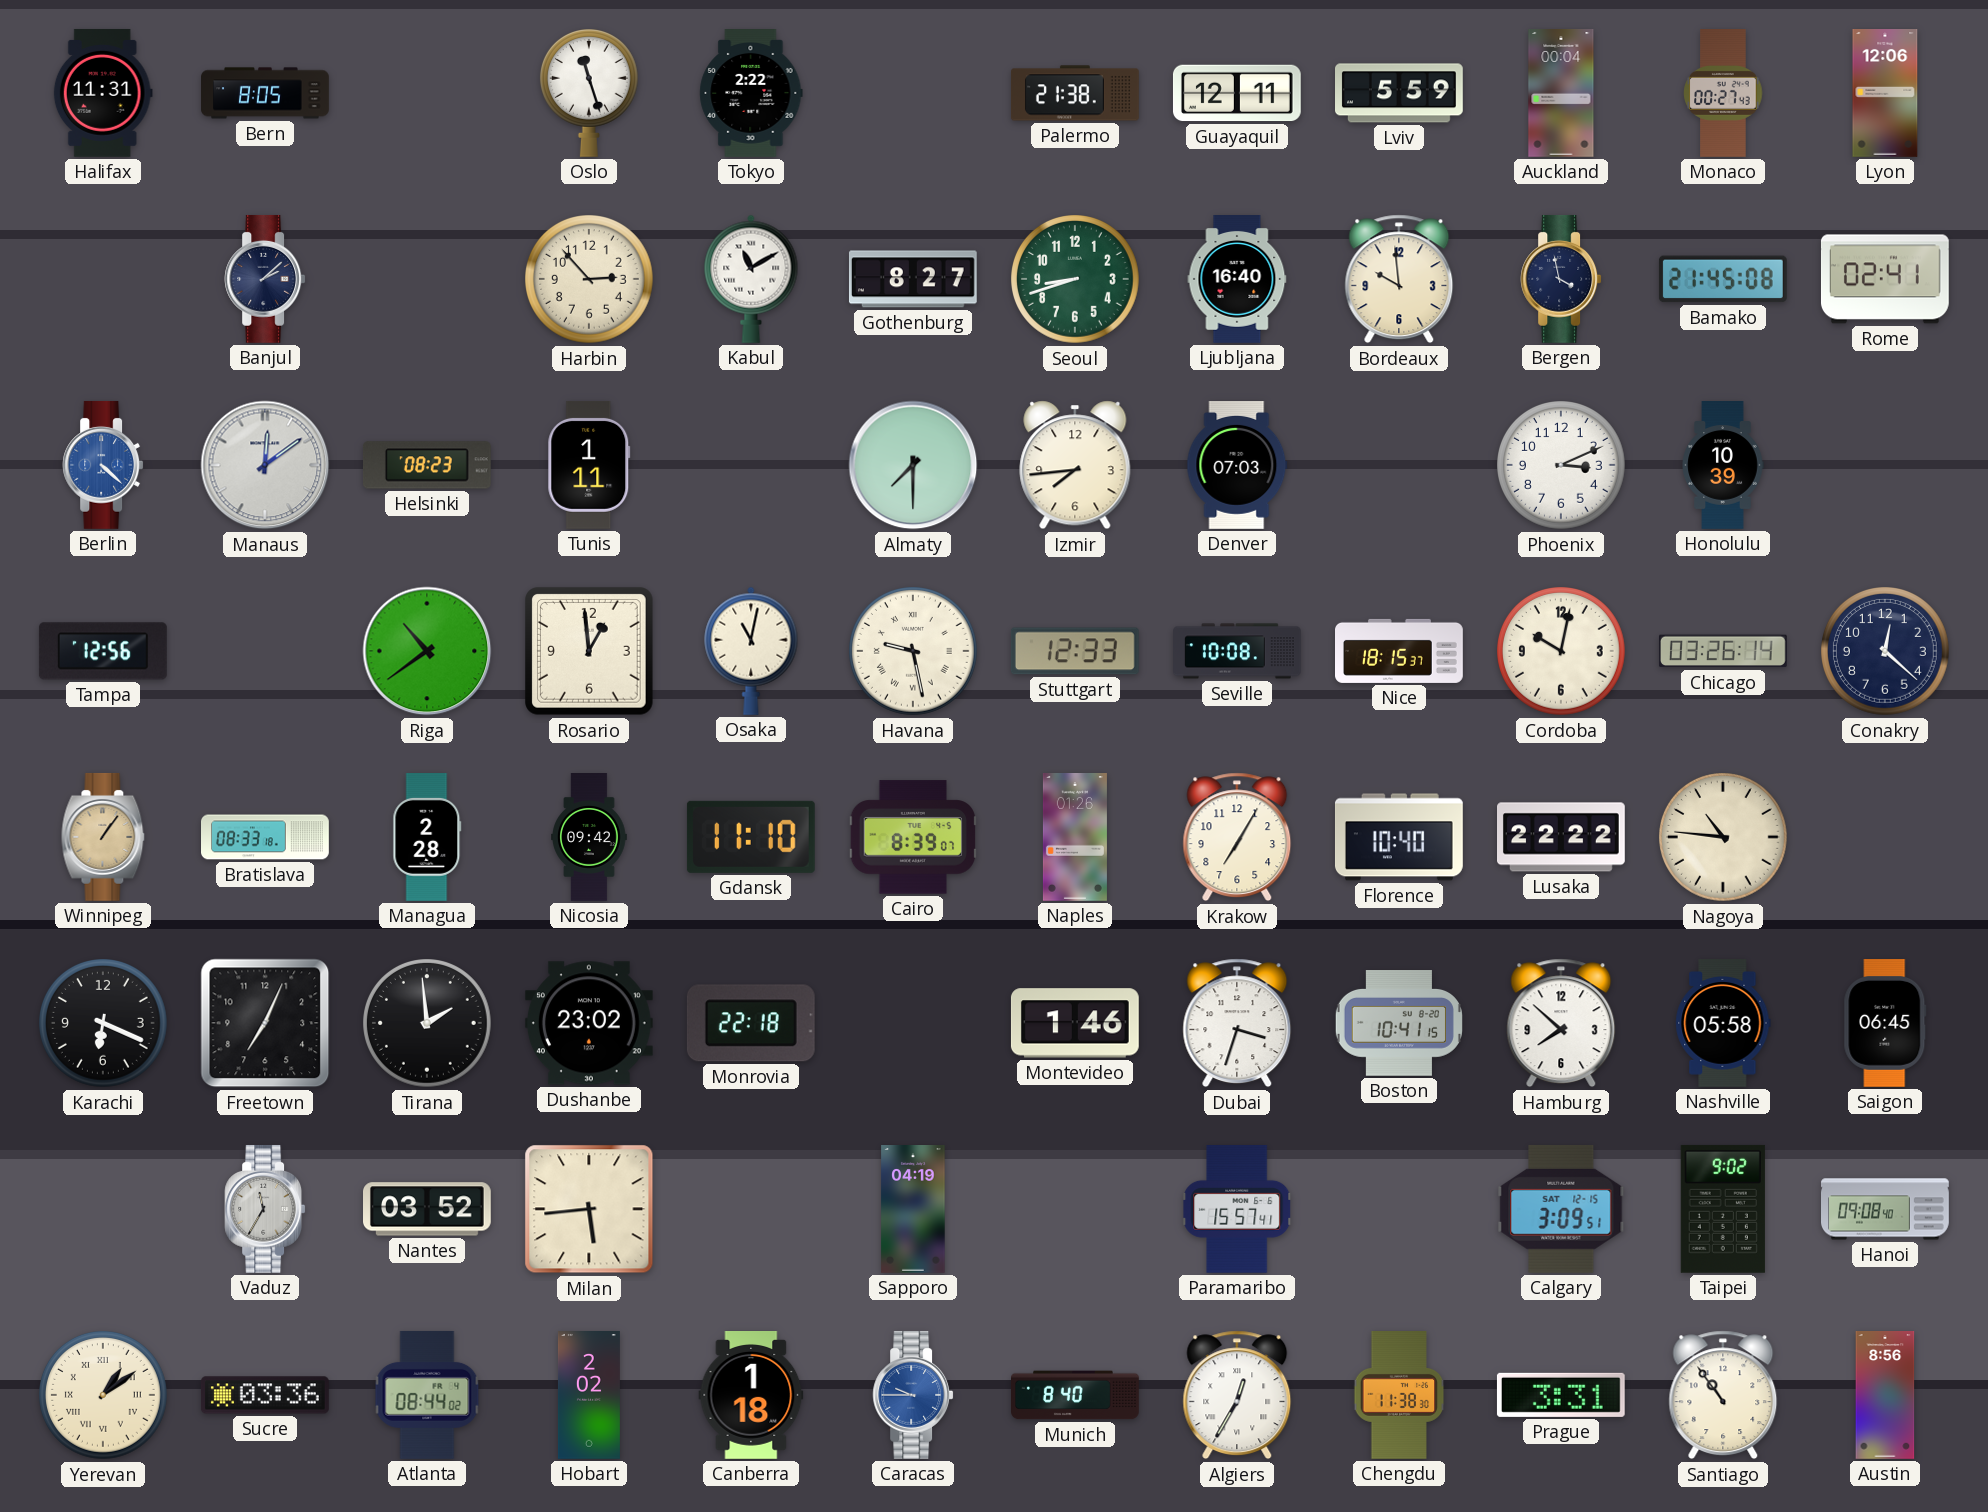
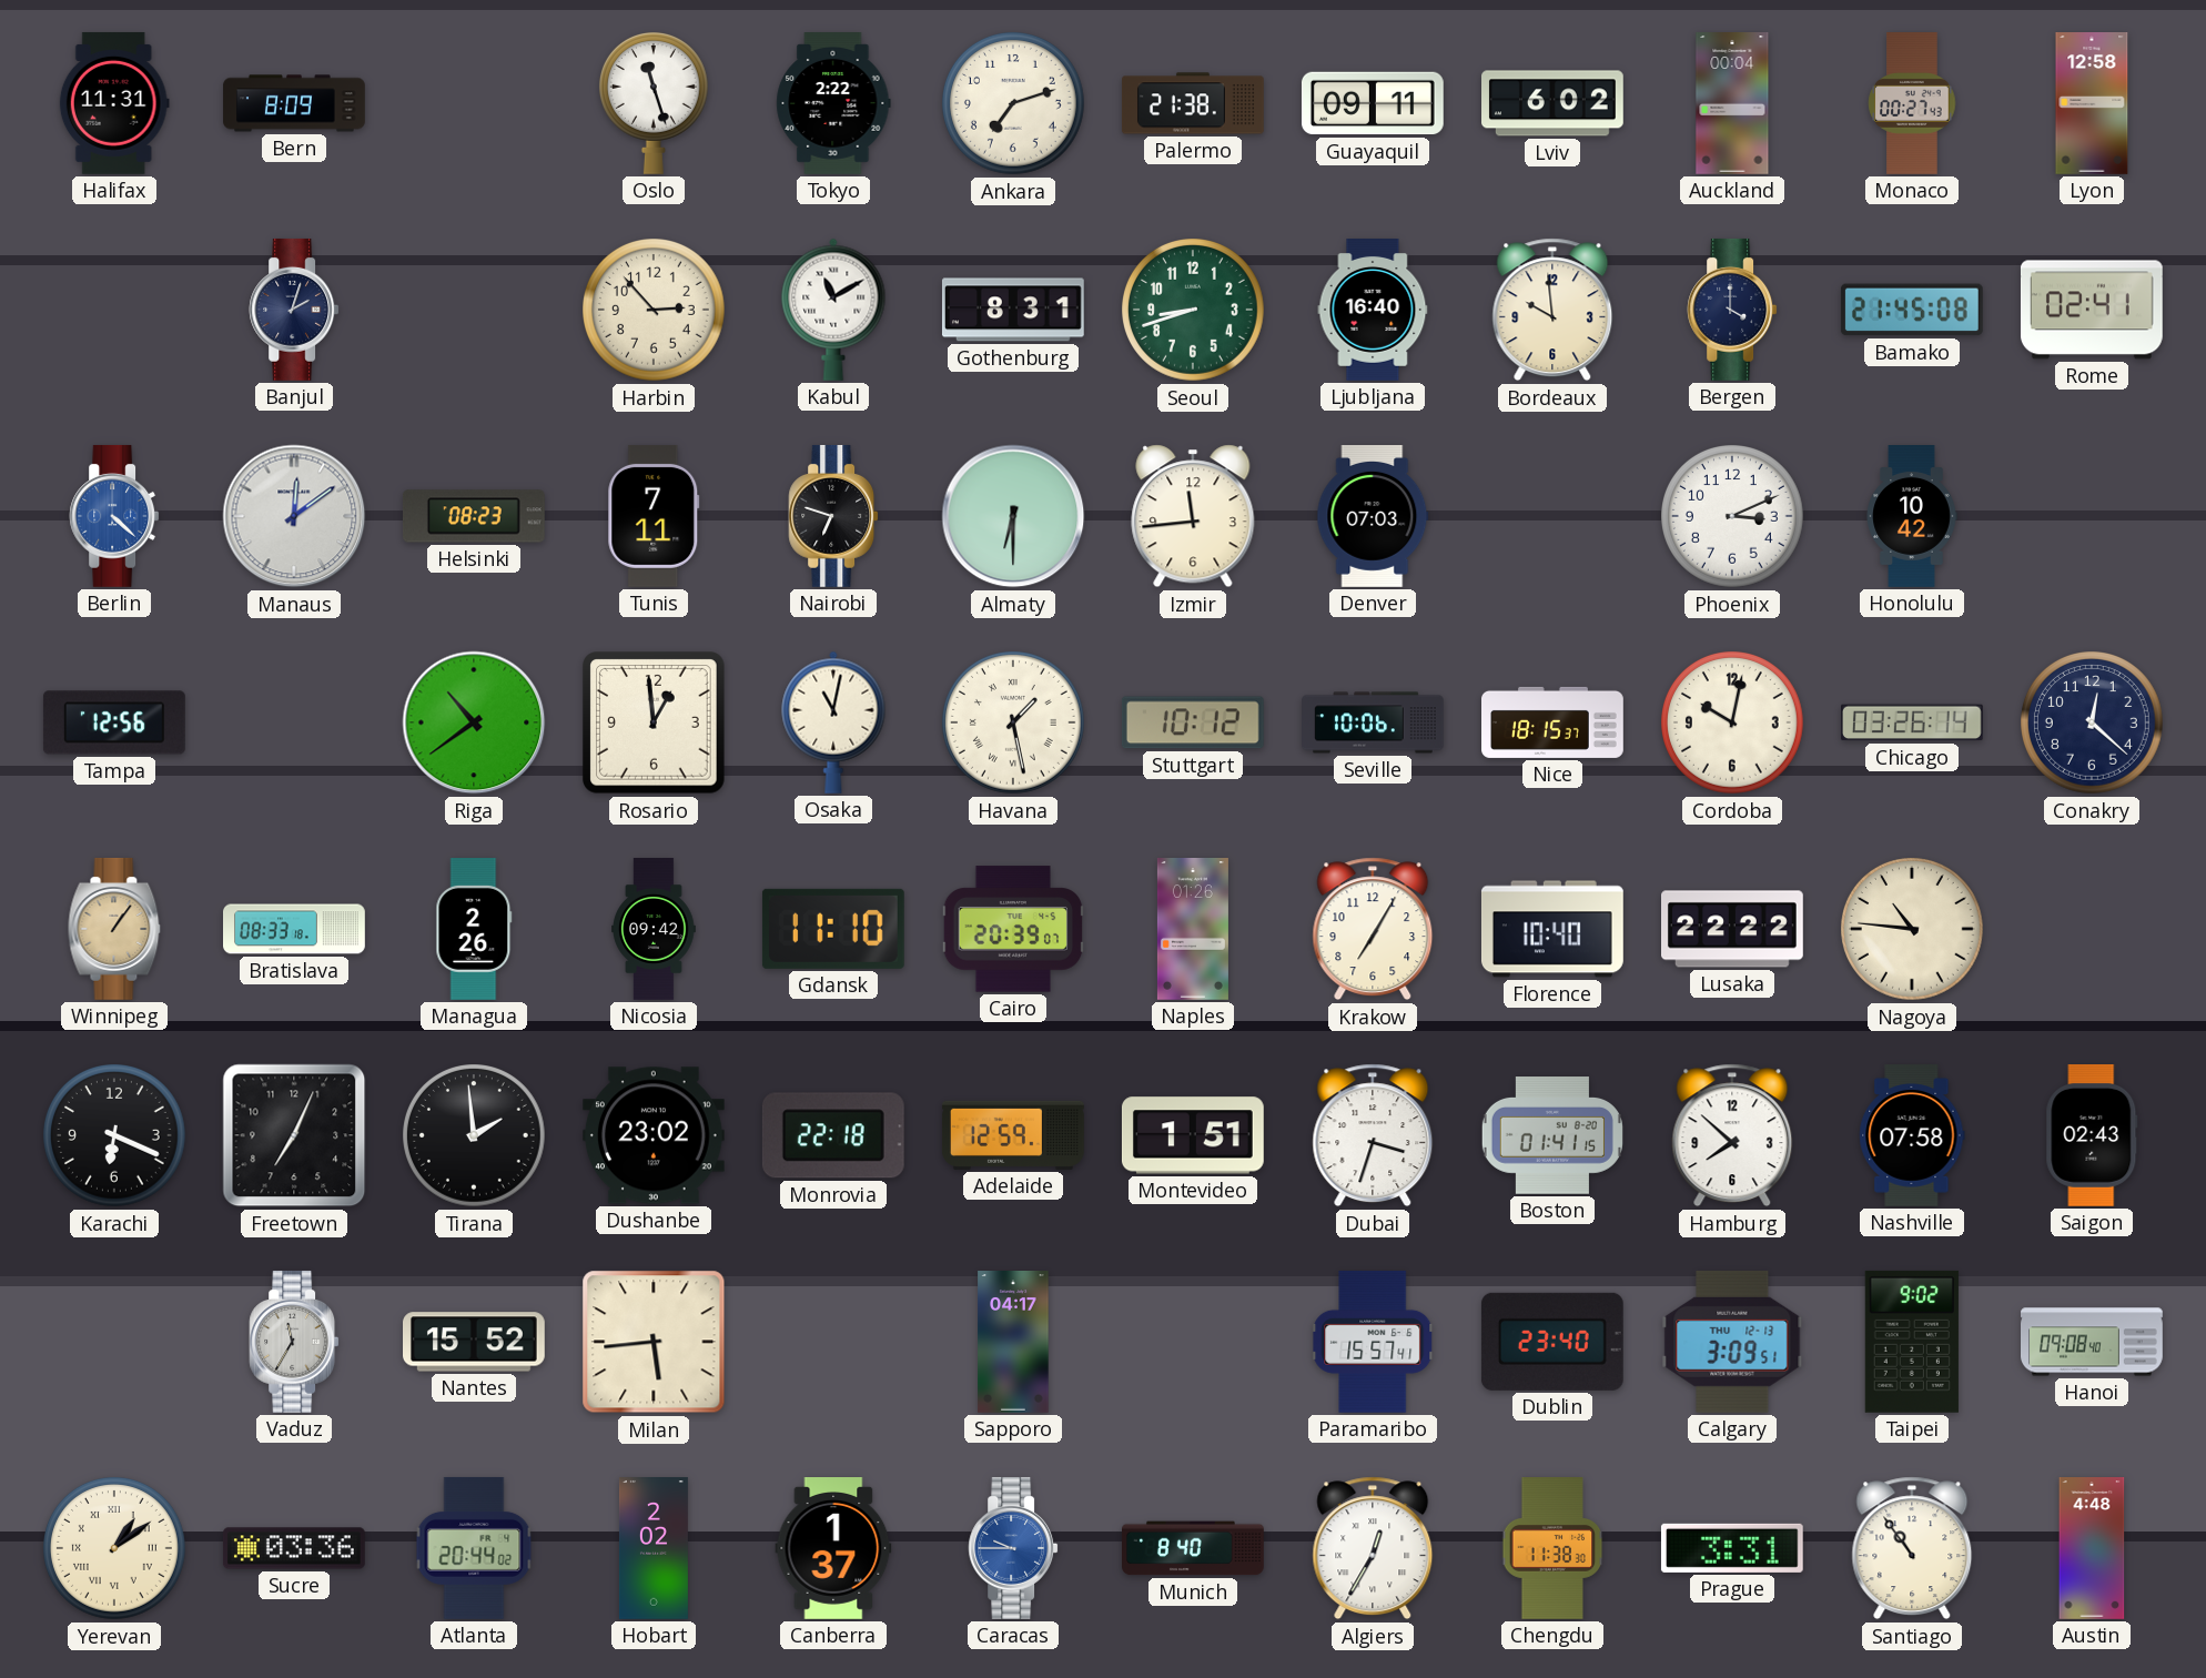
Bern: 8:05 -> 8:09
Ankara: none -> 7:12
Guayaquil: 12:11 -> 09:11
Lviv: 5:59 -> 6:02
Lyon: 12:06 -> 12:58
Banjul: 2:08 -> 2:03
Gothenburg: 8:27 -> 8:31
Bergen: 3:58 -> 4:00
Tunis: 1:11 -> 7:11
Nairobi: none -> 6:48
Almaty: 7:30 -> 6:30
Izmir: 7:44 -> 11:44
Honolulu: 10:39 -> 10:42
Havana: 9:28 -> 1:28
Stuttgart: 12:33 -> 10:12
Seville: 10:08 -> 10:06
Managua: 2:28 -> 2:26
Cairo: 8:39 -> 20:39
Adelaide: none -> 12:59
Montevideo: 1:46 -> 1:51
Boston: 10:41 -> 01:41
Nashville: 05:58 -> 07:58
Saigon: 06:45 -> 02:43
Nantes: 03:52 -> 15:52
Sapporo: 04:19 -> 04:17
Dublin: none -> 23:40
Calgary date: SAT 12-15 -> THU 12-13
Atlanta: 08:44 -> 20:44
Canberra: 1:18 -> 1:37
Austin: 8:56 -> 4:48
